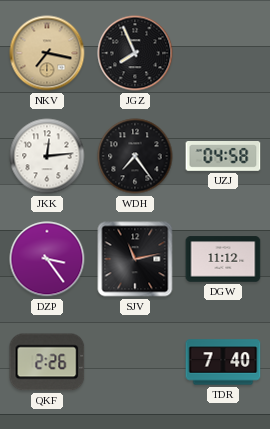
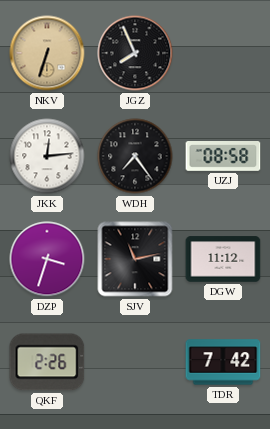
NKV: 7:17 -> 6:33
UZJ: 04:58 -> 08:58
DZP: 3:24 -> 3:33
TDR: 7:40 -> 7:42
